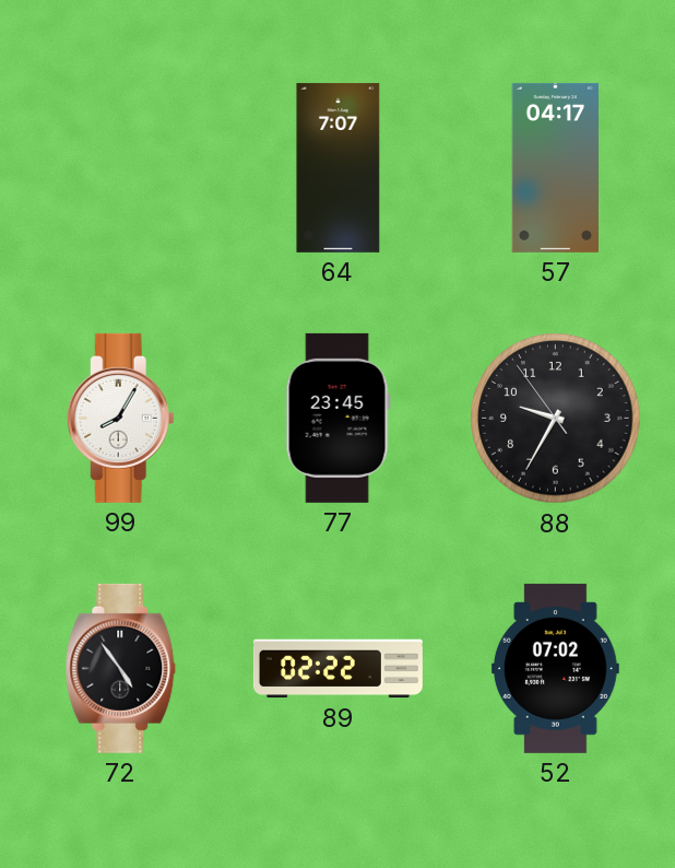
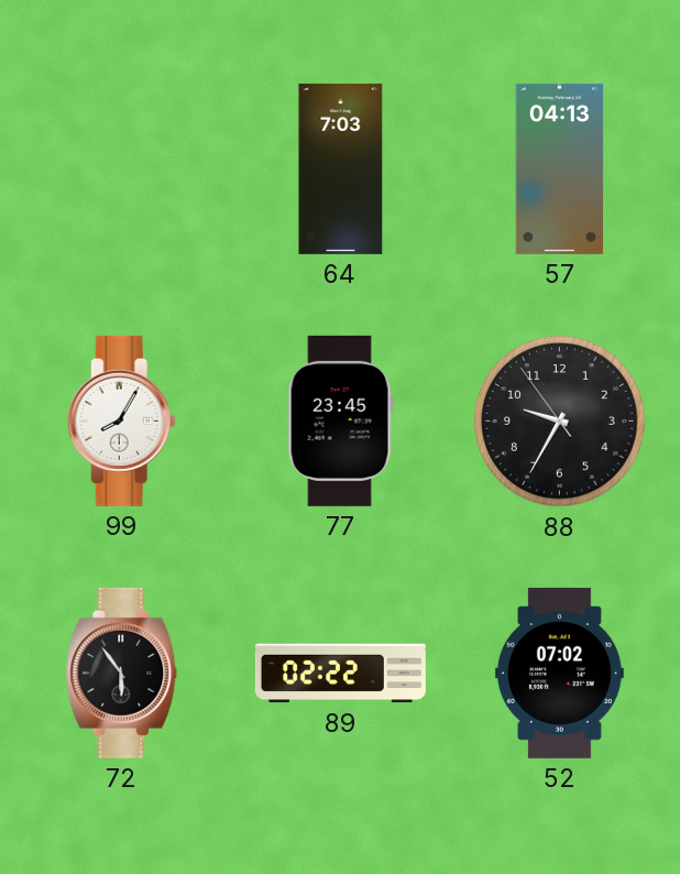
64: 7:07 -> 7:03
57: 04:17 -> 04:13
72: 4:54 -> 5:54
